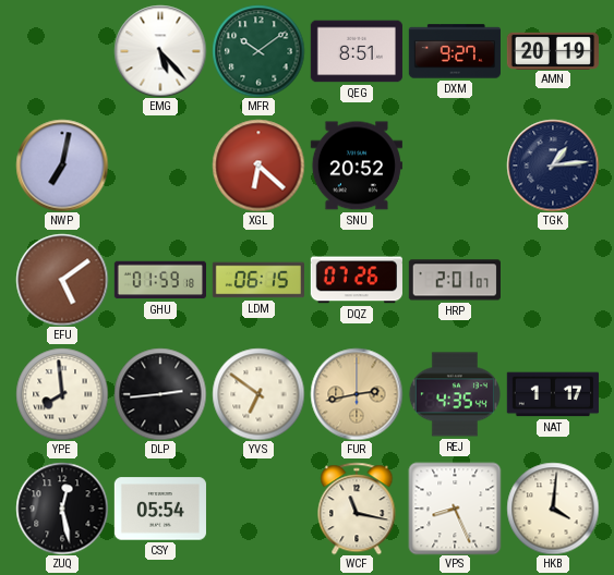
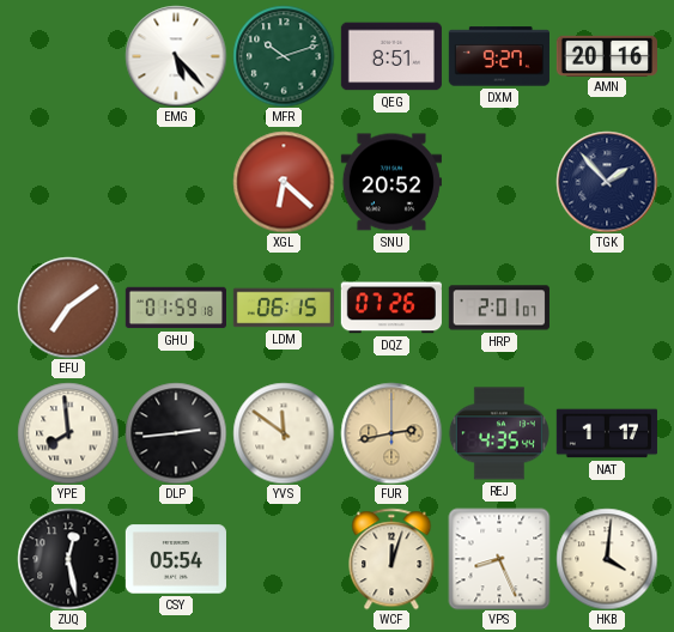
MFR: 10:09 -> 10:12
AMN: 20:19 -> 20:16
NWP: 7:02 -> none
TGK: 1:14 -> 1:53
EFU: 5:09 -> 7:09
YVS: 6:51 -> 11:51
WCF: 11:17 -> 12:03
